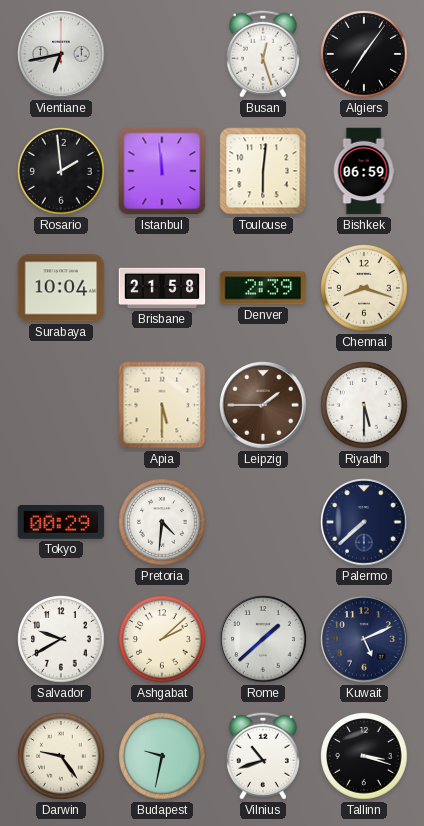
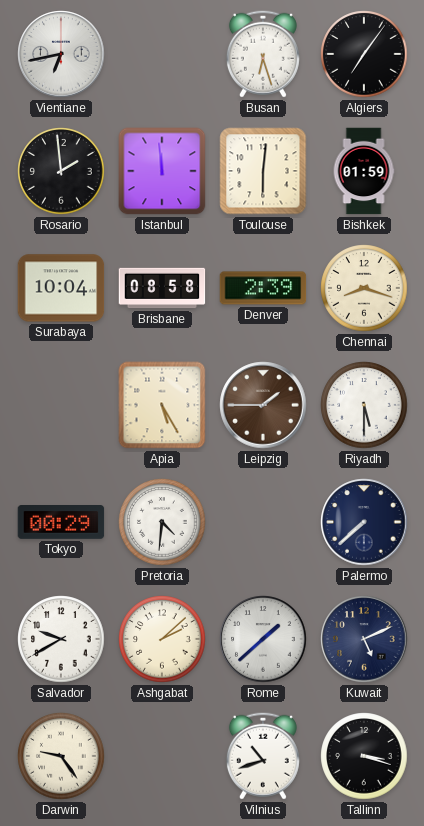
Busan: 12:27 -> 6:27
Bishkek: 06:59 -> 01:59
Brisbane: 21:58 -> 08:58
Apia: 5:30 -> 5:25
Budapest: 9:32 -> none
